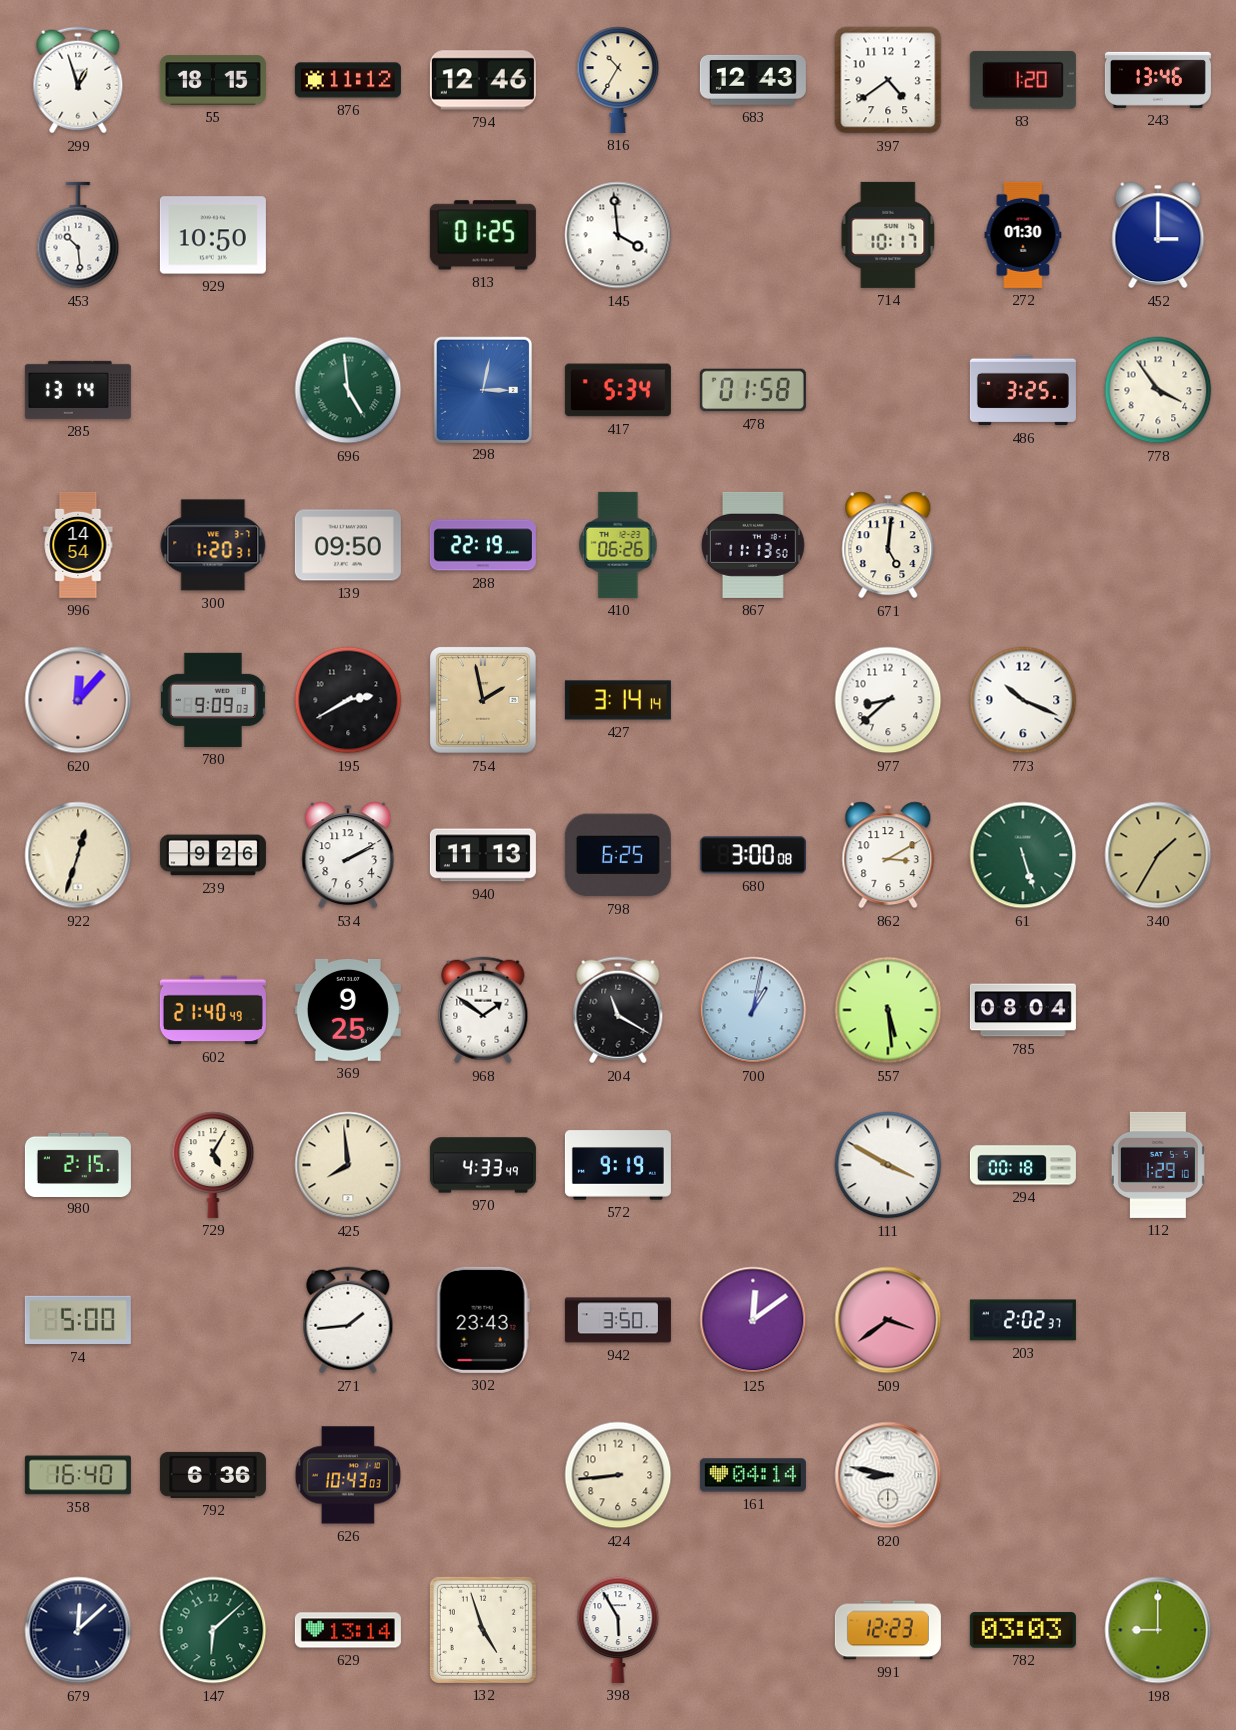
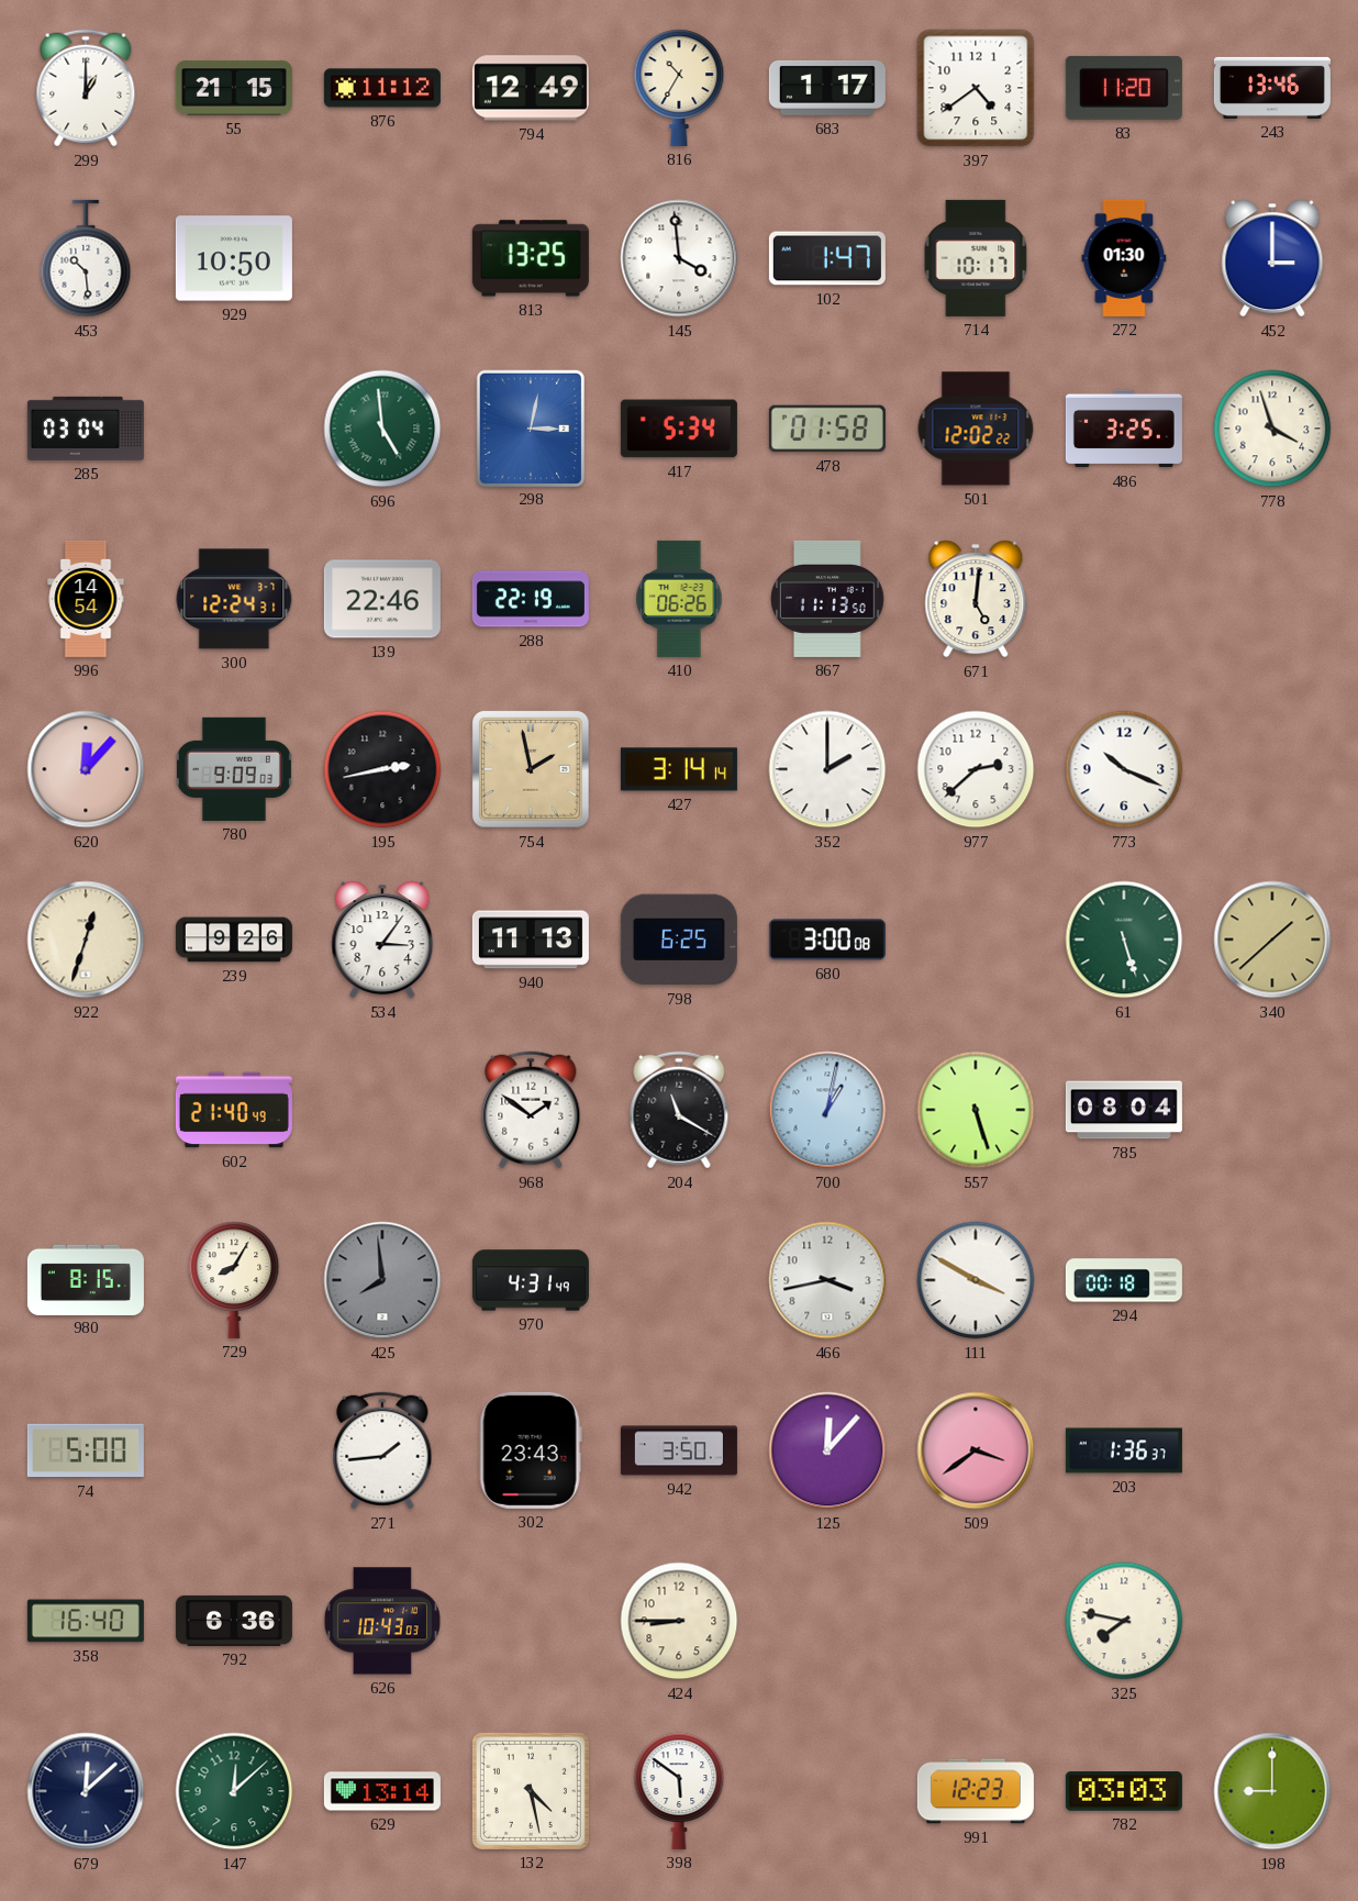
299: 12:57 -> 1:00
55: 18:15 -> 21:15
794: 12:46 -> 12:49
683: 12:43 -> 1:17
83: 1:20 -> 11:20
813: 01:25 -> 13:25
102: none -> 1:47
285: 13:14 -> 03:04
501: none -> 12:02
778: 3:54 -> 3:57
300: 1:20 -> 12:24
139: 09:50 -> 22:46
195: 2:40 -> 2:43
352: none -> 2:00
977: 8:38 -> 2:38
534: 2:10 -> 3:06
862: 3:10 -> none
340: 1:35 -> 1:38
369: 9:25 -> none
557: 5:29 -> 5:27
980: 2:15 -> 8:15
729: 5:05 -> 8:05
425 dial: cream -> grey
970: 4:33 -> 4:31
572: 9:19 -> none
466: none -> 3:43
112: 1:29 -> none
125: 12:09 -> 12:07
203: 2:02 -> 1:36
424: 8:44 -> 8:45
161: 04:14 -> none
820: 8:47 -> none
325: none -> 7:47
147: 6:08 -> 12:08
132: 4:57 -> 4:28
398: 5:55 -> 5:51
